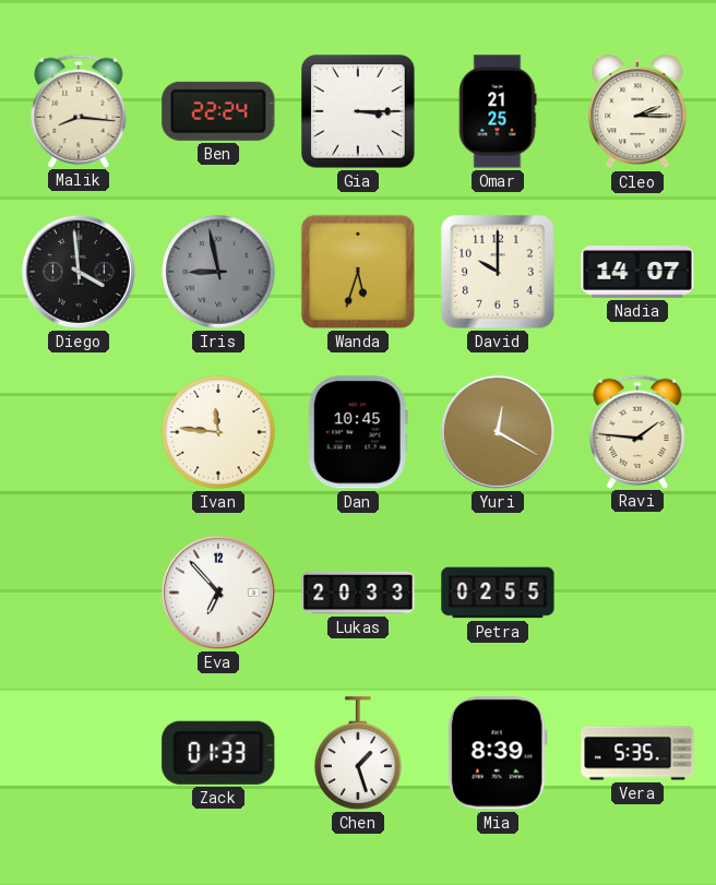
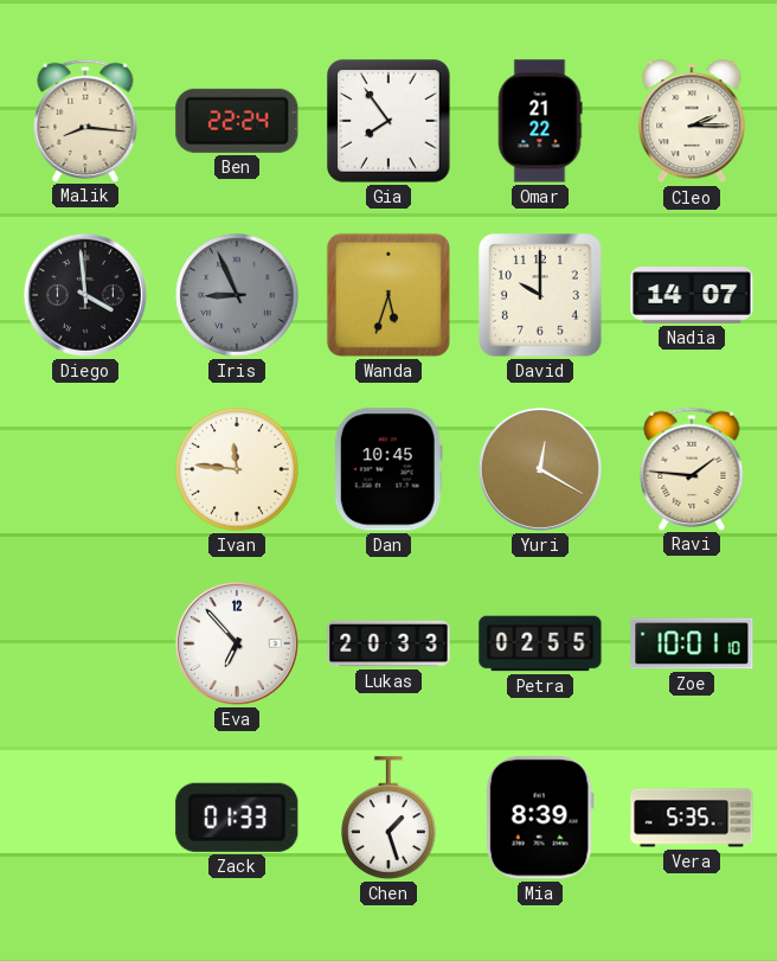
Gia: 3:15 -> 7:54
Omar: 21:25 -> 21:22
Iris: 8:58 -> 8:56
Zoe: none -> 10:01
